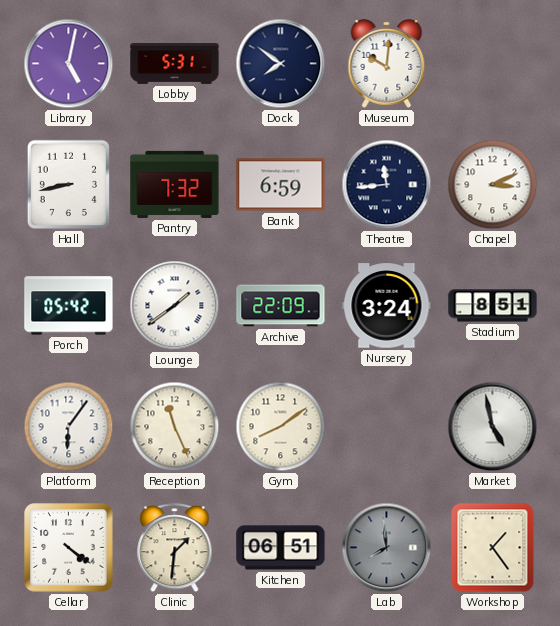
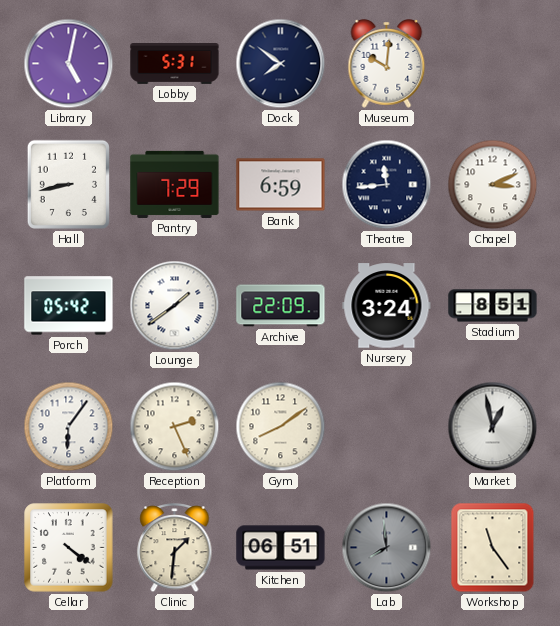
Pantry: 7:32 -> 7:29
Reception: 11:26 -> 2:26
Market: 4:58 -> 12:58
Workshop: 1:24 -> 11:24
